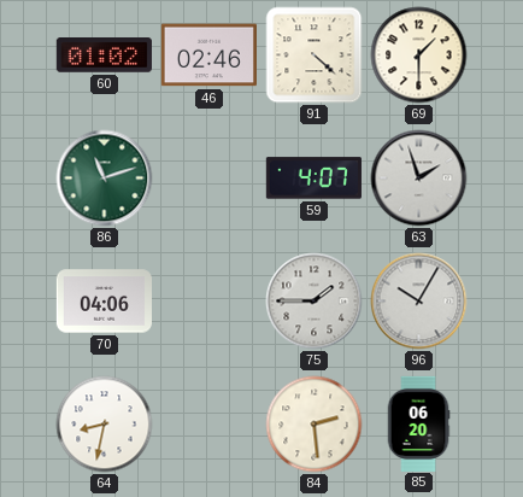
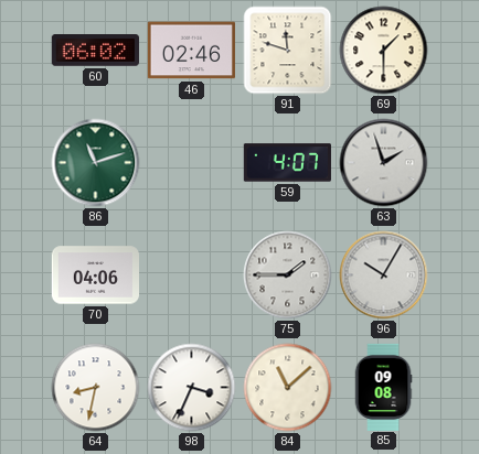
60: 01:02 -> 06:02
91: 4:22 -> 11:48
98: none -> 3:34
84: 2:29 -> 11:08
85: 06:20 -> 09:08
